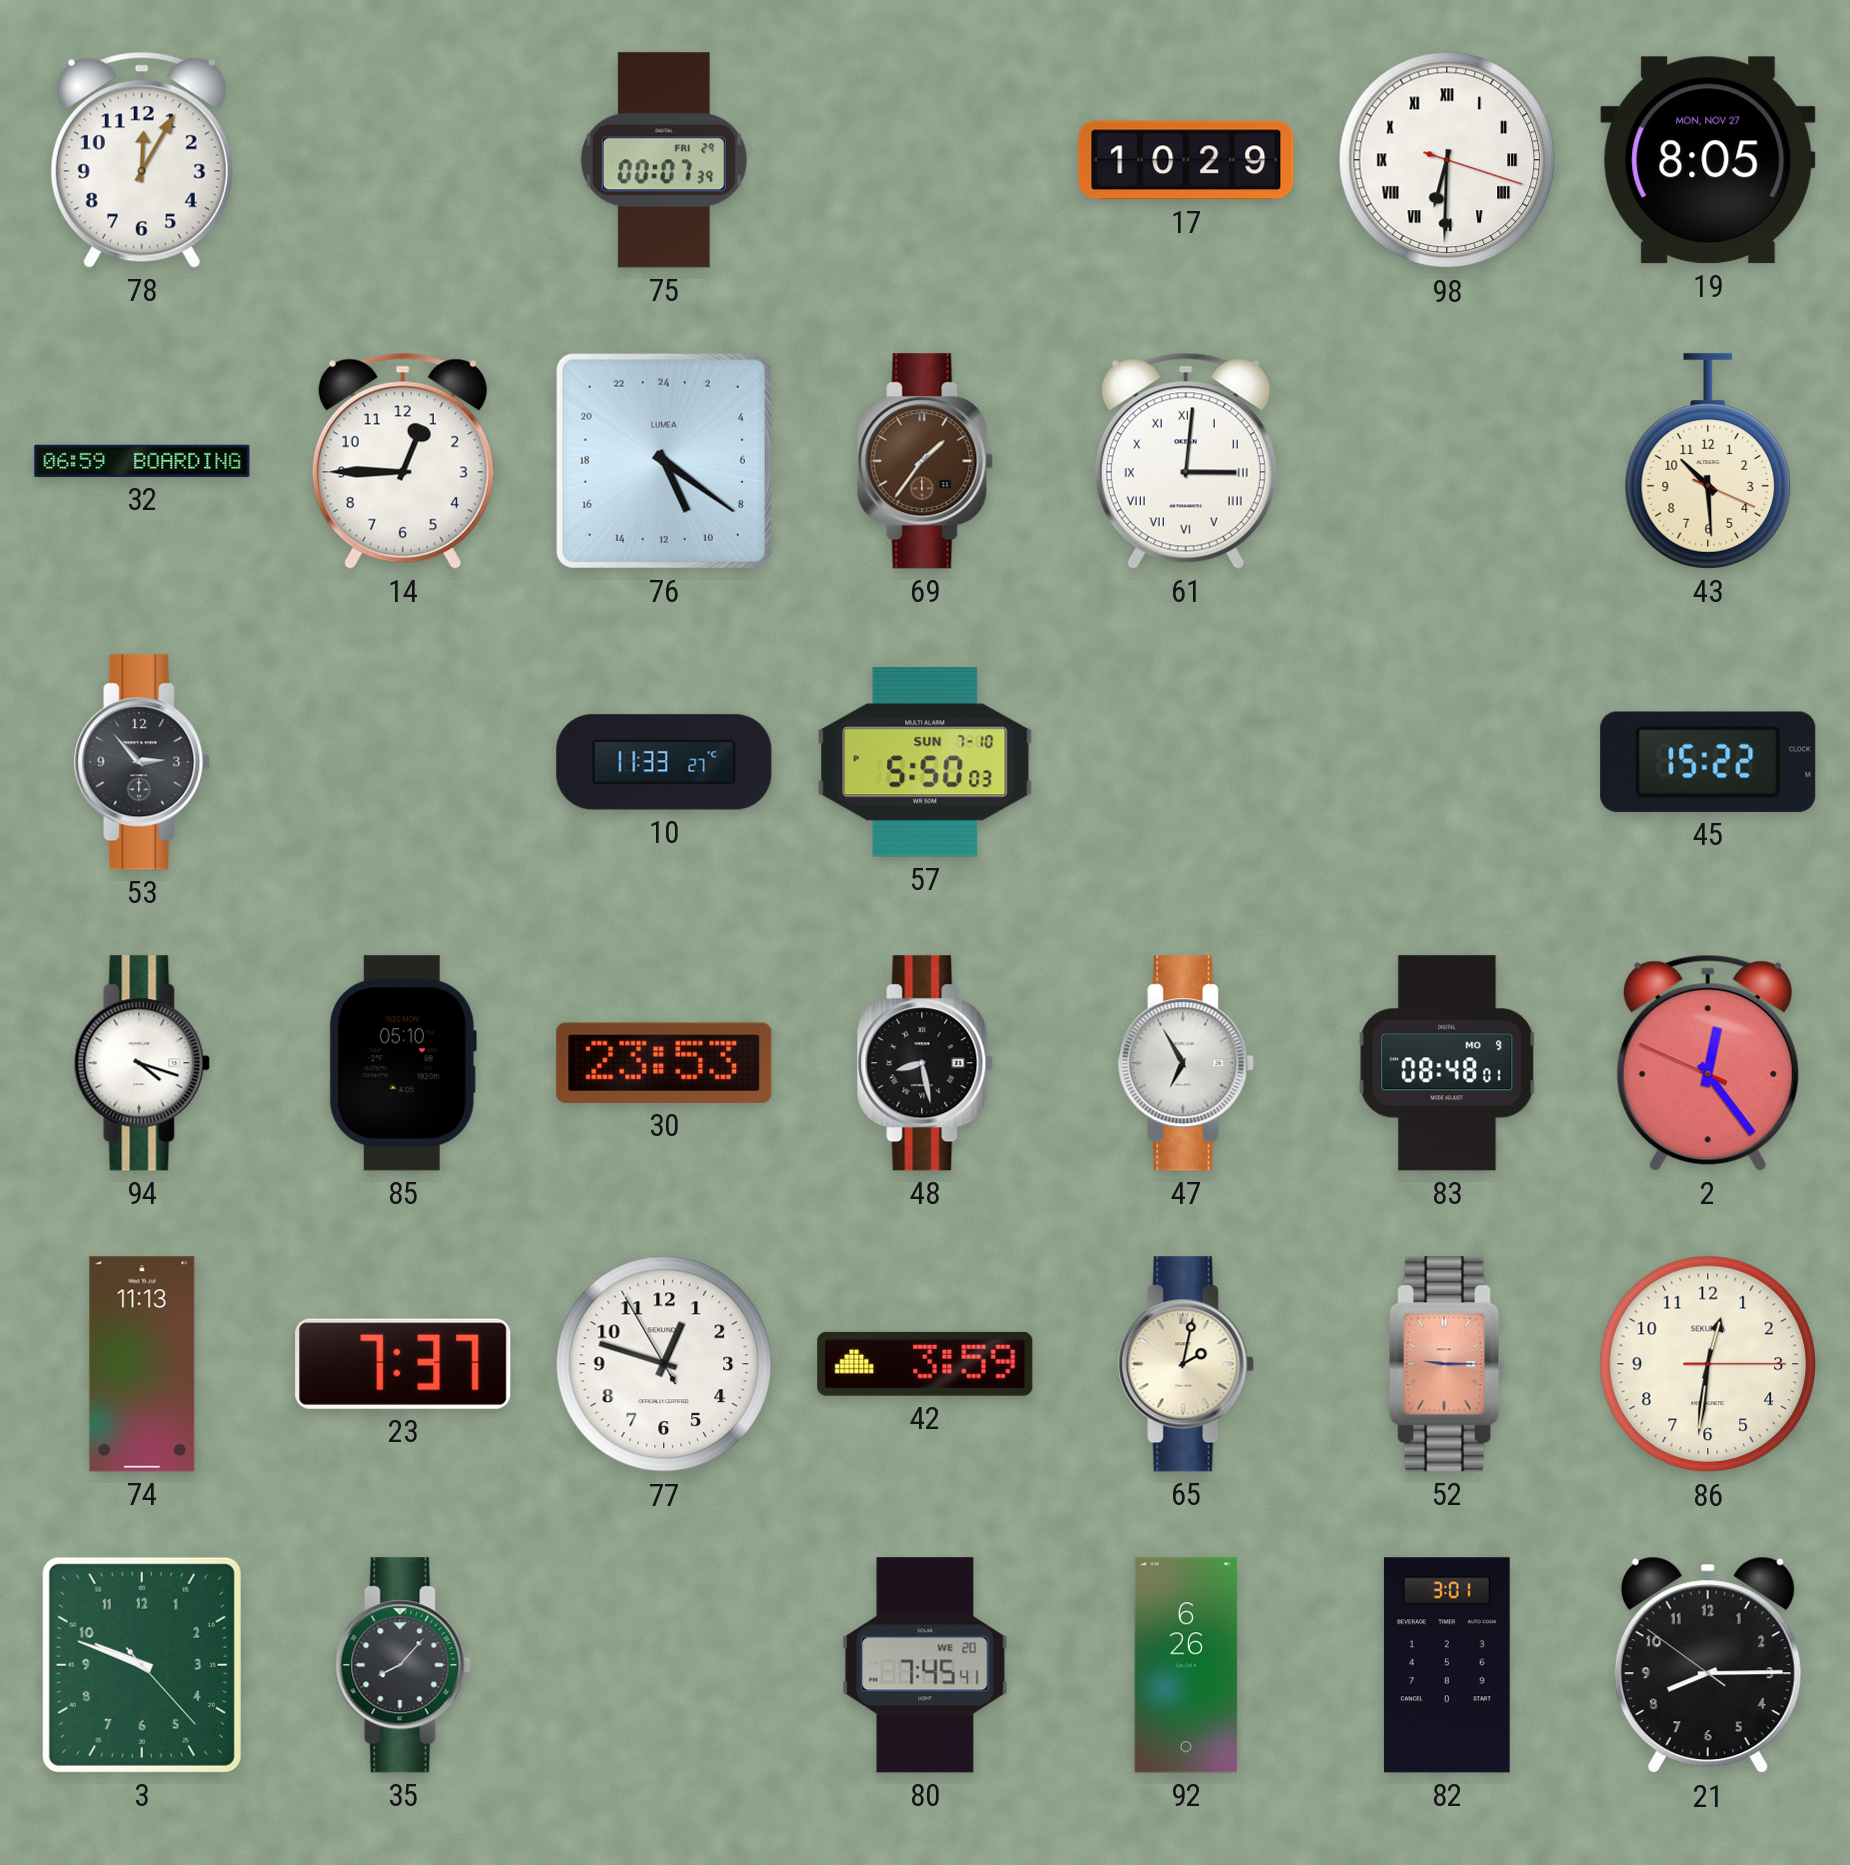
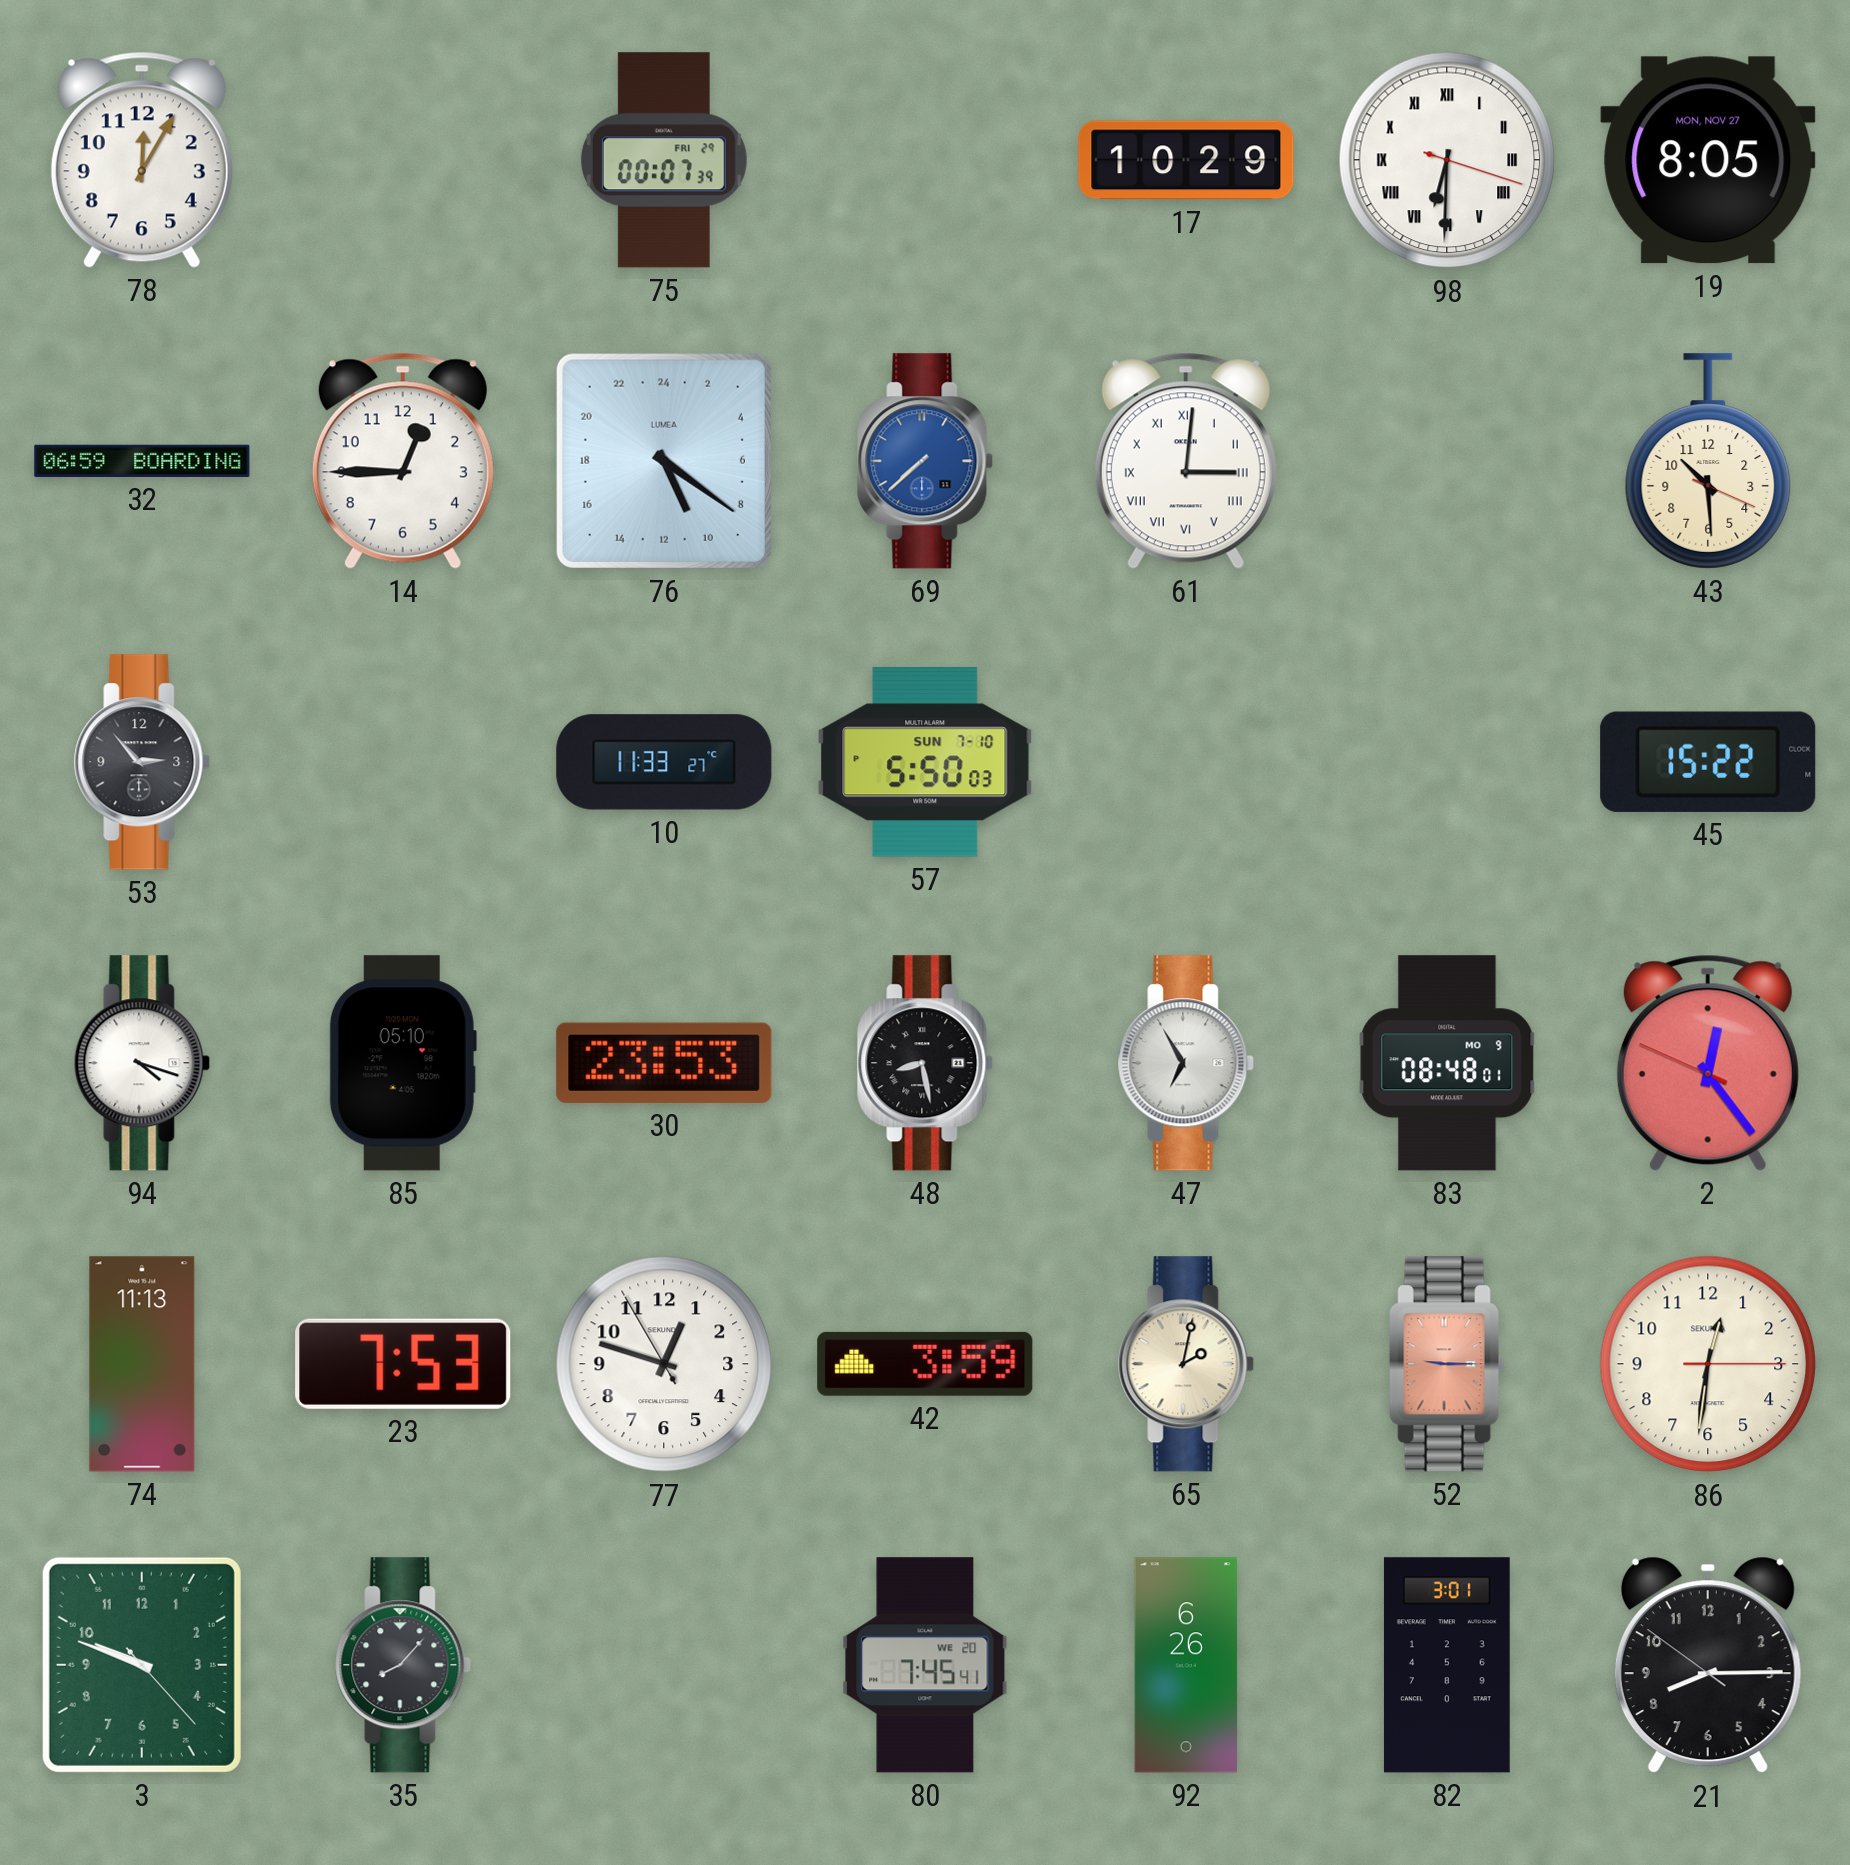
69: 1:36 -> 7:38
69 dial: brown -> blue
23: 7:37 -> 7:53
